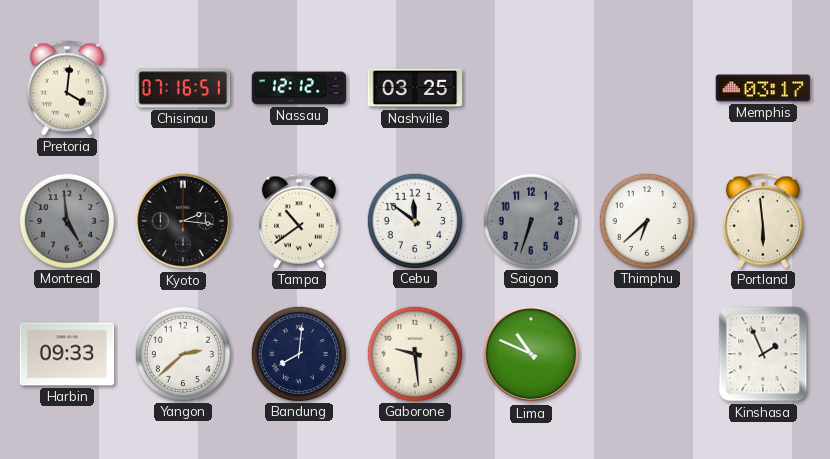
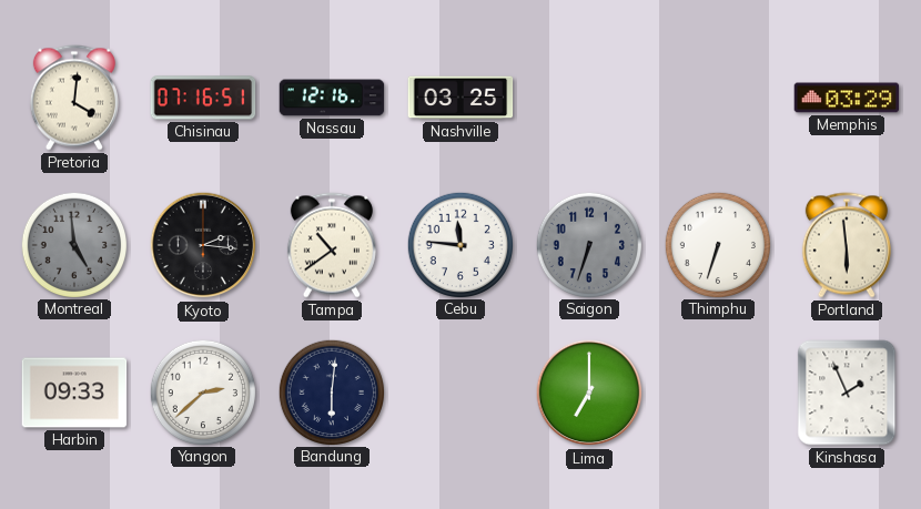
Nassau: 12:12 -> 12:16
Memphis: 03:17 -> 03:29
Cebu: 11:51 -> 11:46
Thimphu: 6:38 -> 6:33
Bandung: 8:01 -> 6:01
Gaborone: 9:29 -> none
Lima: 10:49 -> 7:00
